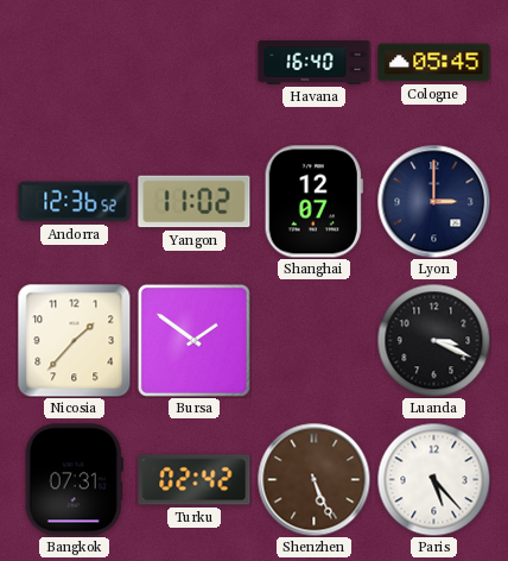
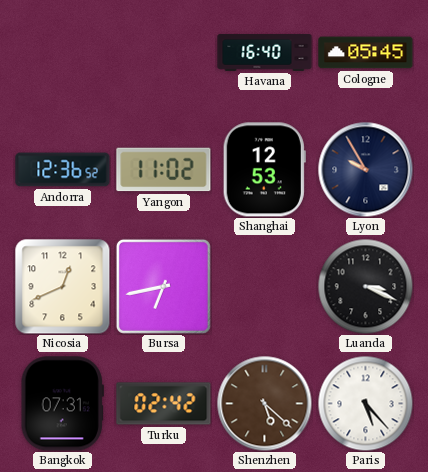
Shanghai: 12:07 -> 12:53
Lyon: 3:00 -> 9:55
Nicosia: 1:37 -> 12:41
Bursa: 1:51 -> 6:43
Shenzhen: 5:26 -> 5:22
